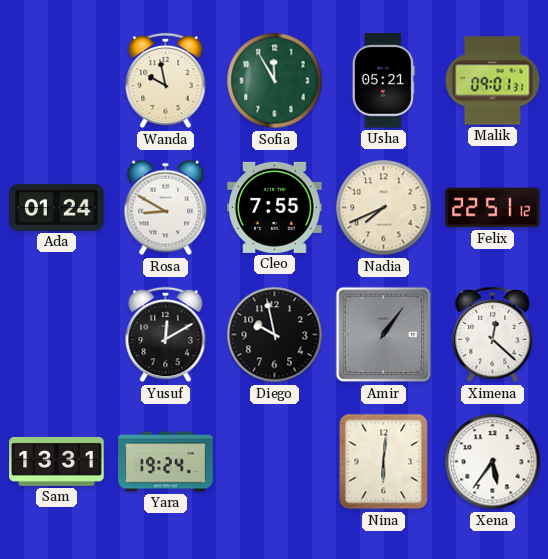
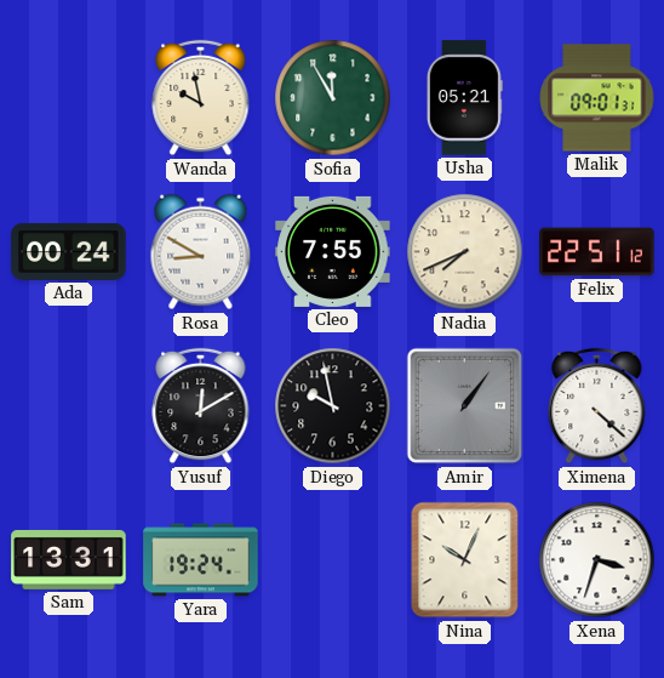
Ada: 01:24 -> 00:24
Ximena: 12:22 -> 4:22
Nina: 6:01 -> 10:04
Xena: 5:36 -> 3:33
